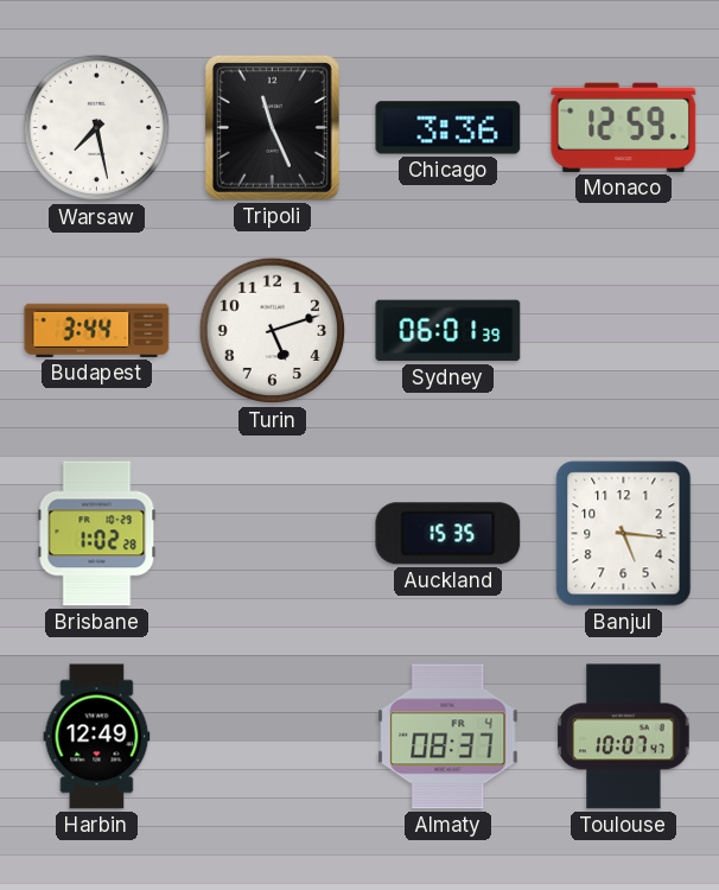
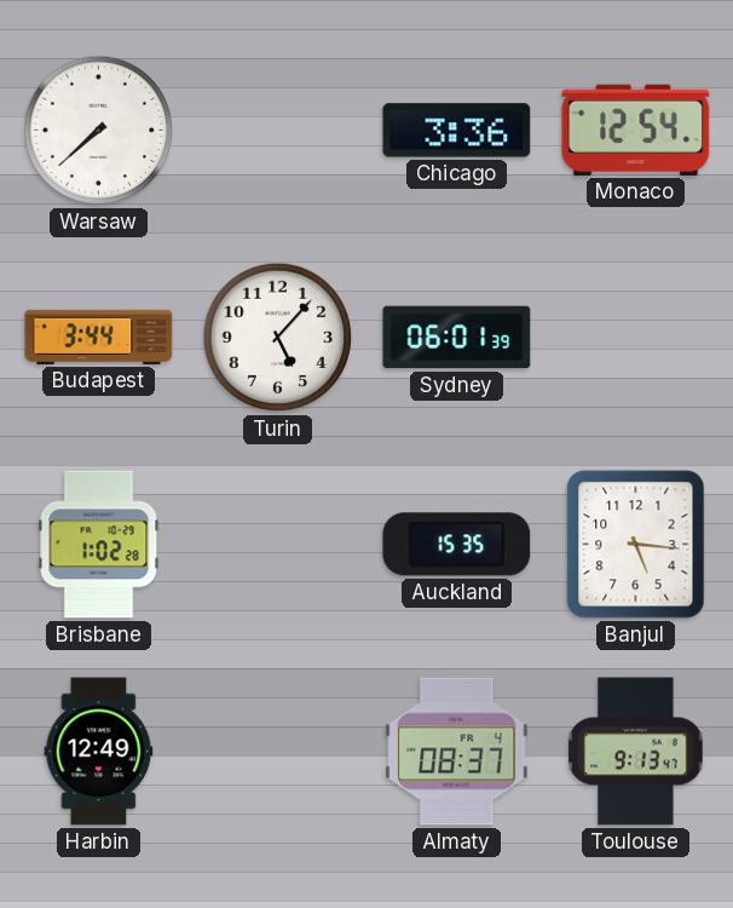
Warsaw: 7:28 -> 7:38
Tripoli: 11:26 -> none
Monaco: 12:59 -> 12:54
Turin: 5:12 -> 5:07
Toulouse: 10:07 -> 9:13
